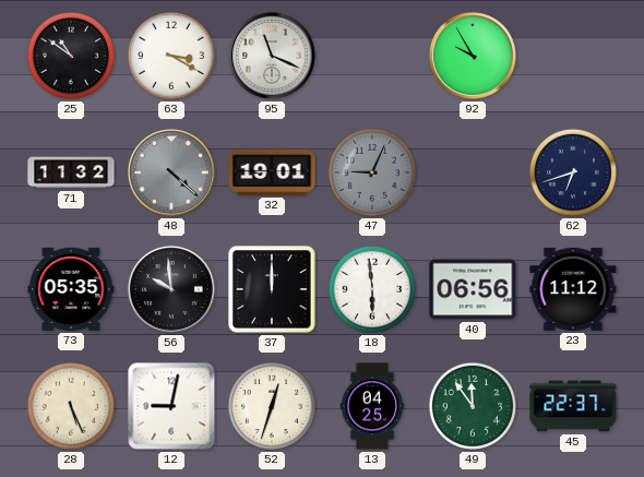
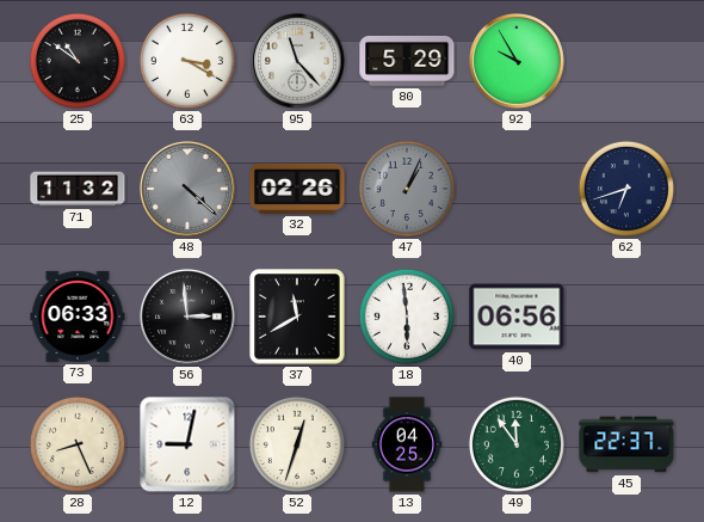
95: 11:19 -> 11:23
80: none -> 5:29
32: 19:01 -> 02:26
47: 9:04 -> 1:04
73: 05:35 -> 06:33
56: 9:59 -> 2:59
37: 12:00 -> 11:40
23: 11:12 -> none
28: 5:26 -> 8:26
